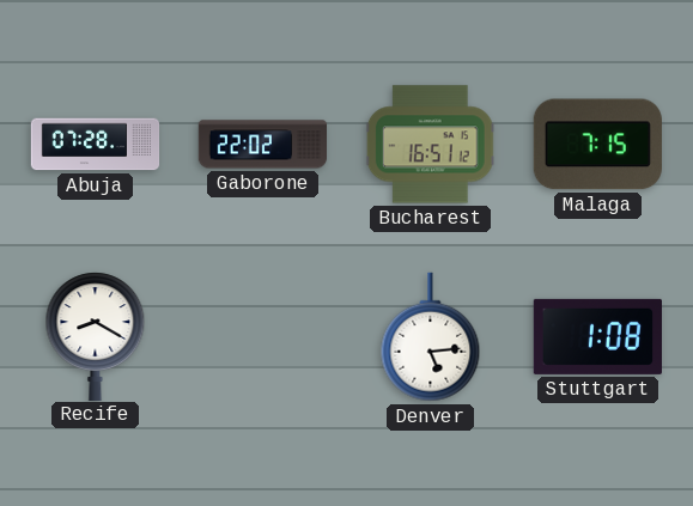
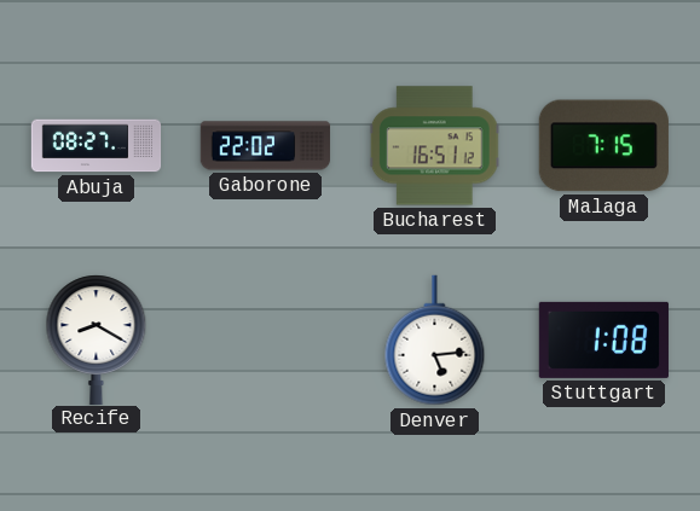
Abuja: 07:28 -> 08:27
